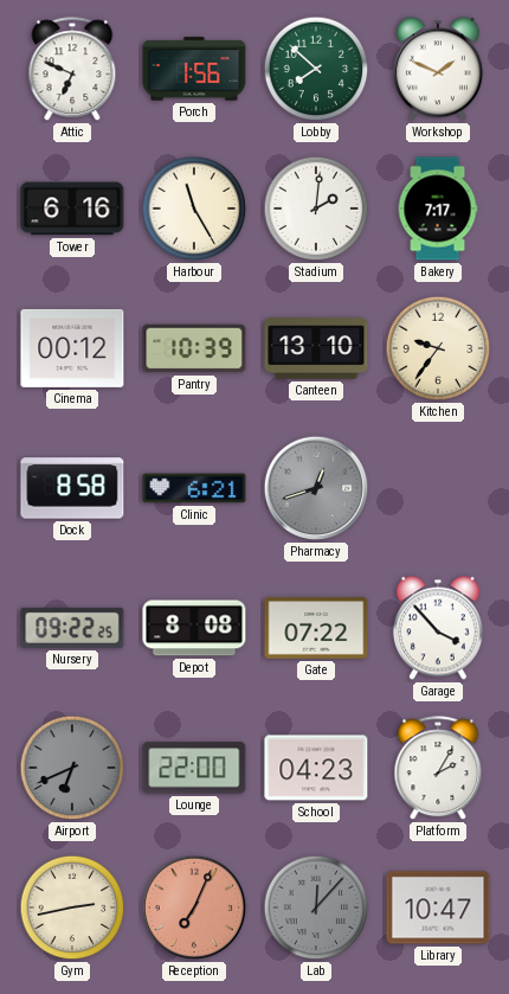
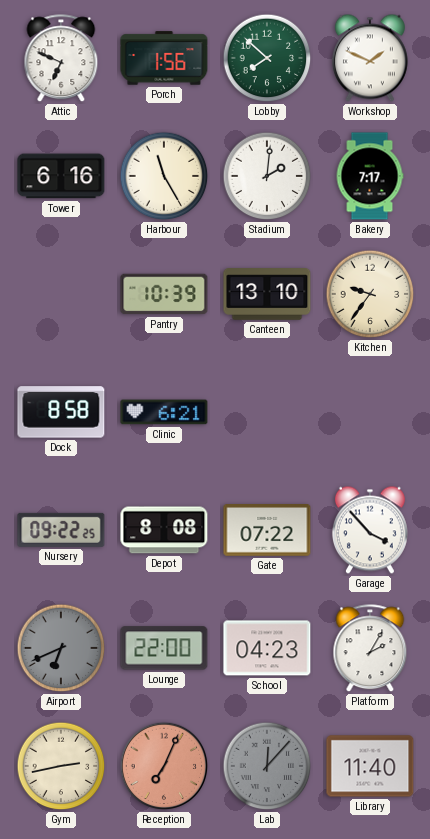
Cinema: 00:12 -> none
Pharmacy: 12:42 -> none
Library: 10:47 -> 11:40
